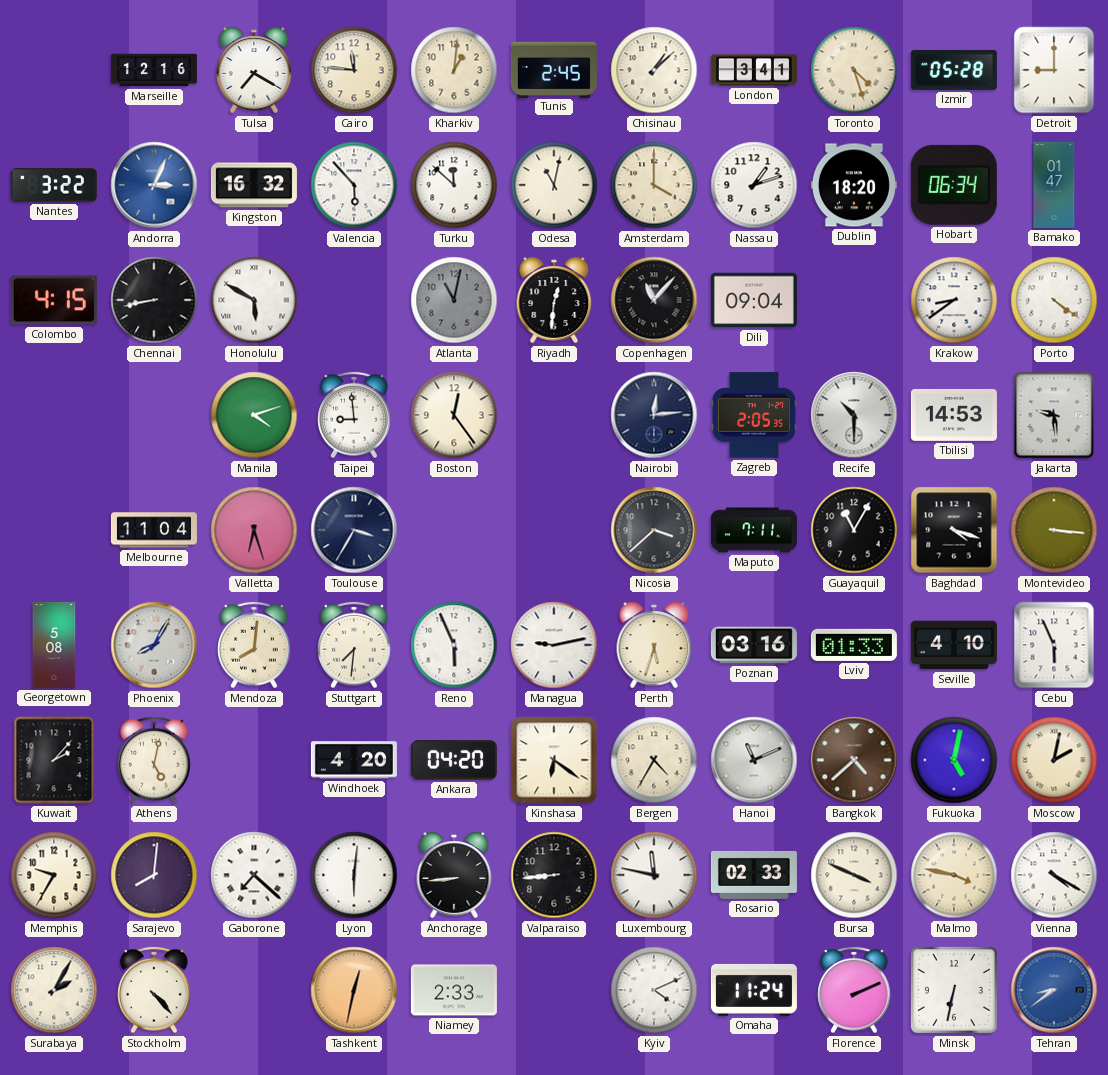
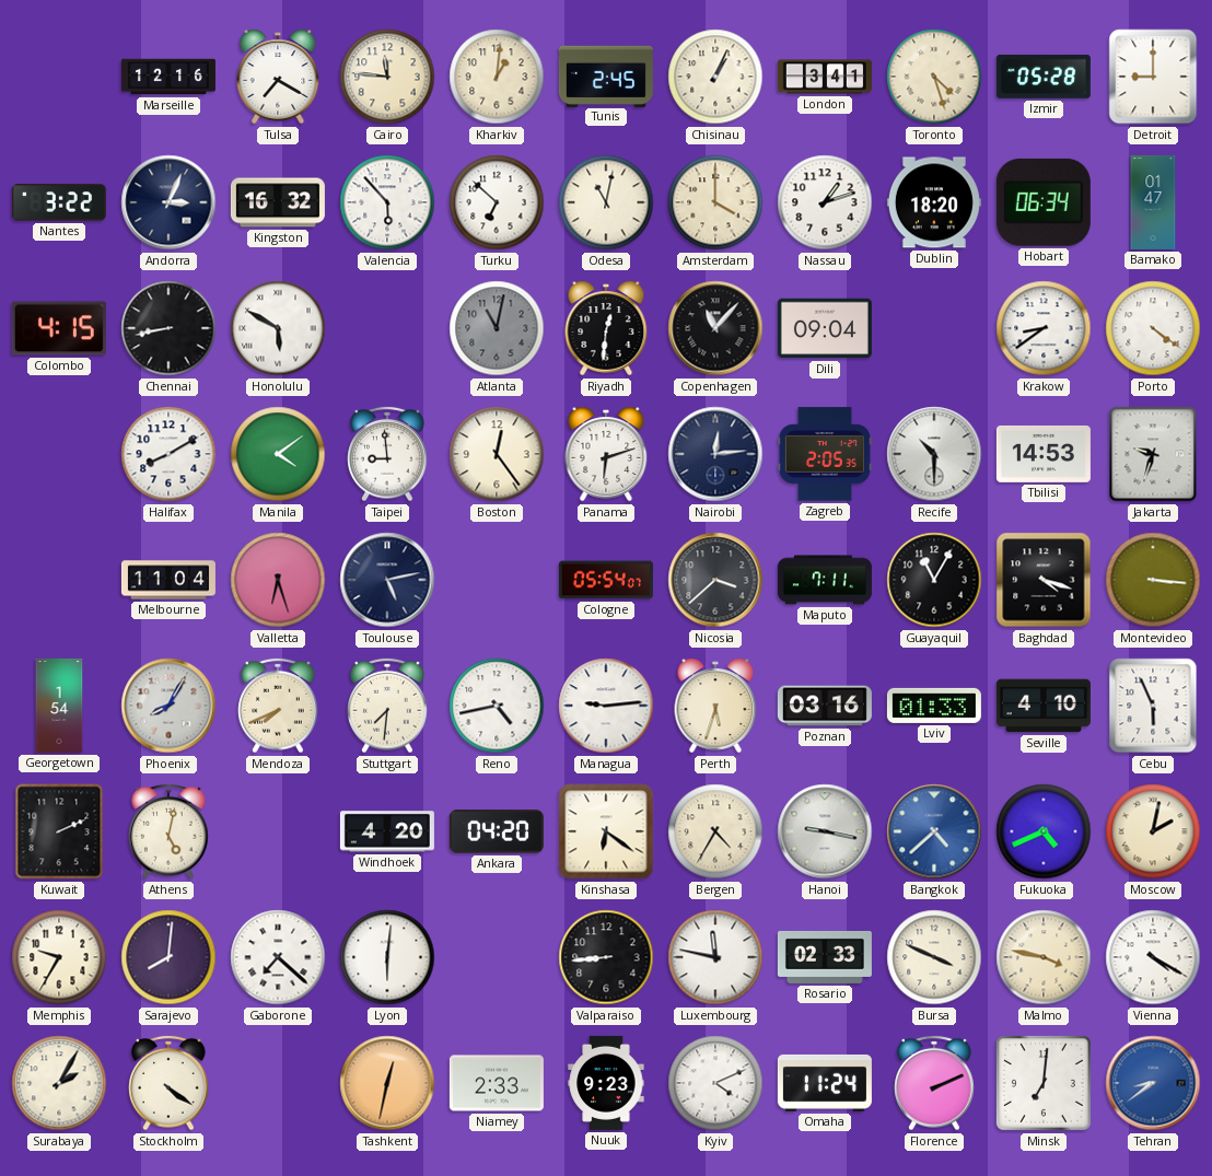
Chisinau: 1:08 -> 1:04
Andorra dial: blue -> navy
Turku: 11:52 -> 6:52
Halifax: none -> 8:10
Manila: 4:12 -> 4:09
Panama: none -> 6:12
Jakarta: 9:29 -> 9:33
Toulouse: 3:35 -> 5:13
Cologne: none -> 05:54
Georgetown: 5:08 -> 1:54
Mendoza: 8:01 -> 7:41
Reno: 5:56 -> 4:43
Managua: 9:13 -> 9:14
Kuwait: 2:07 -> 2:11
Hanoi: 11:11 -> 9:17
Bangkok dial: brown -> blue
Fukuoka: 5:02 -> 4:41
Anchorage: 8:44 -> none
Stockholm: 4:23 -> 4:21
Nuuk: none -> 9:23
Minsk: 6:32 -> 7:01
